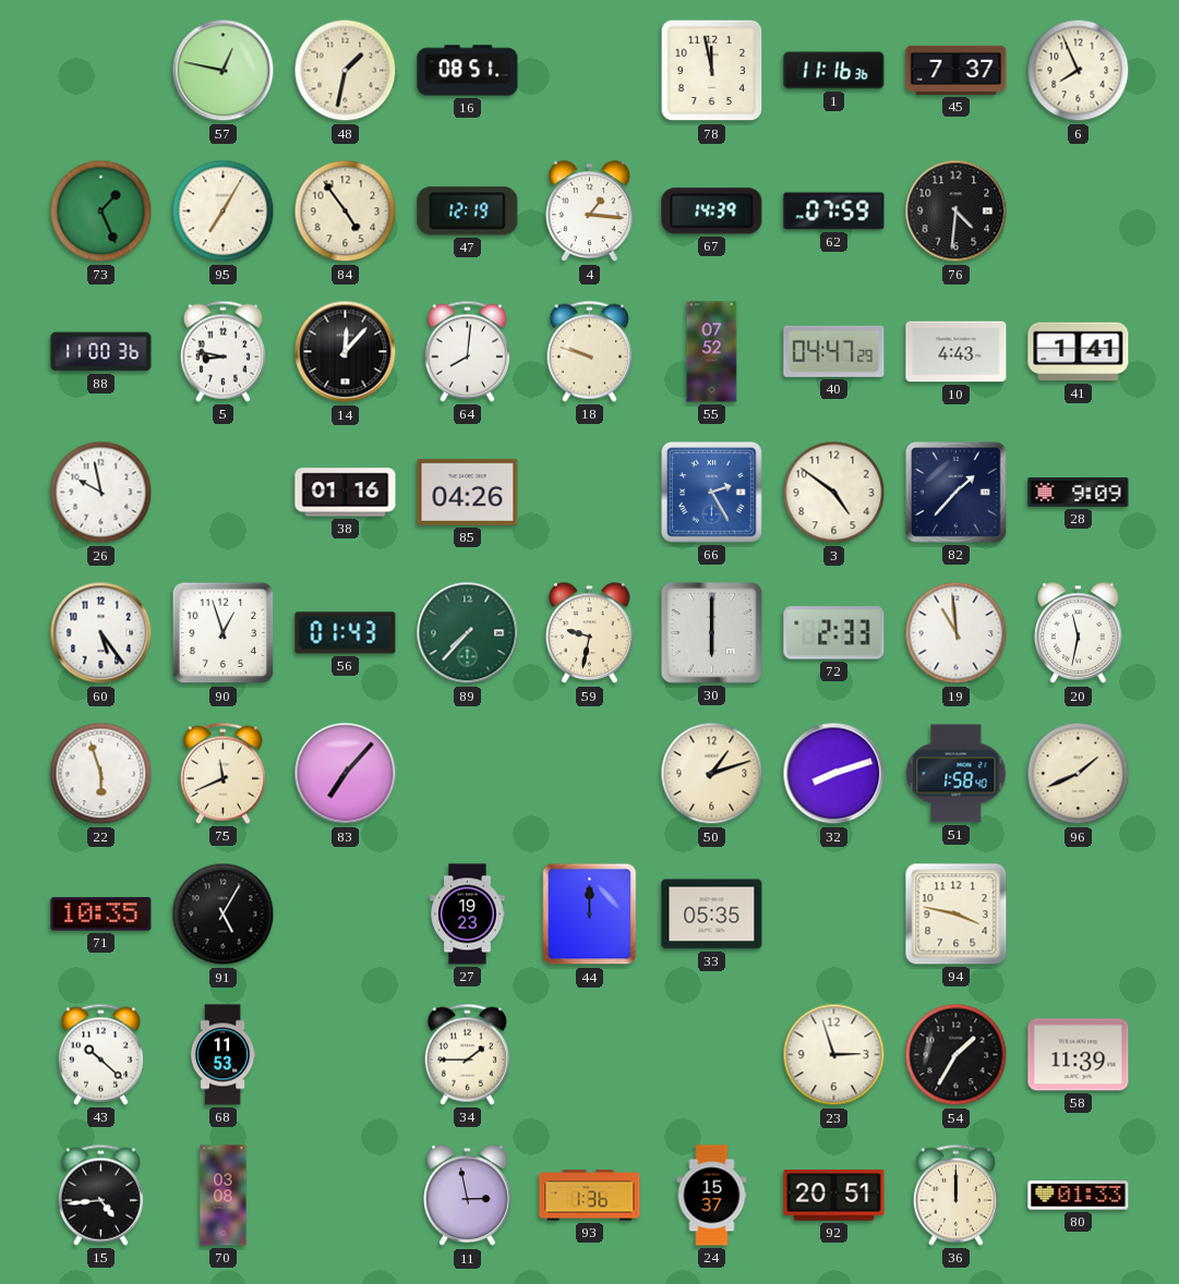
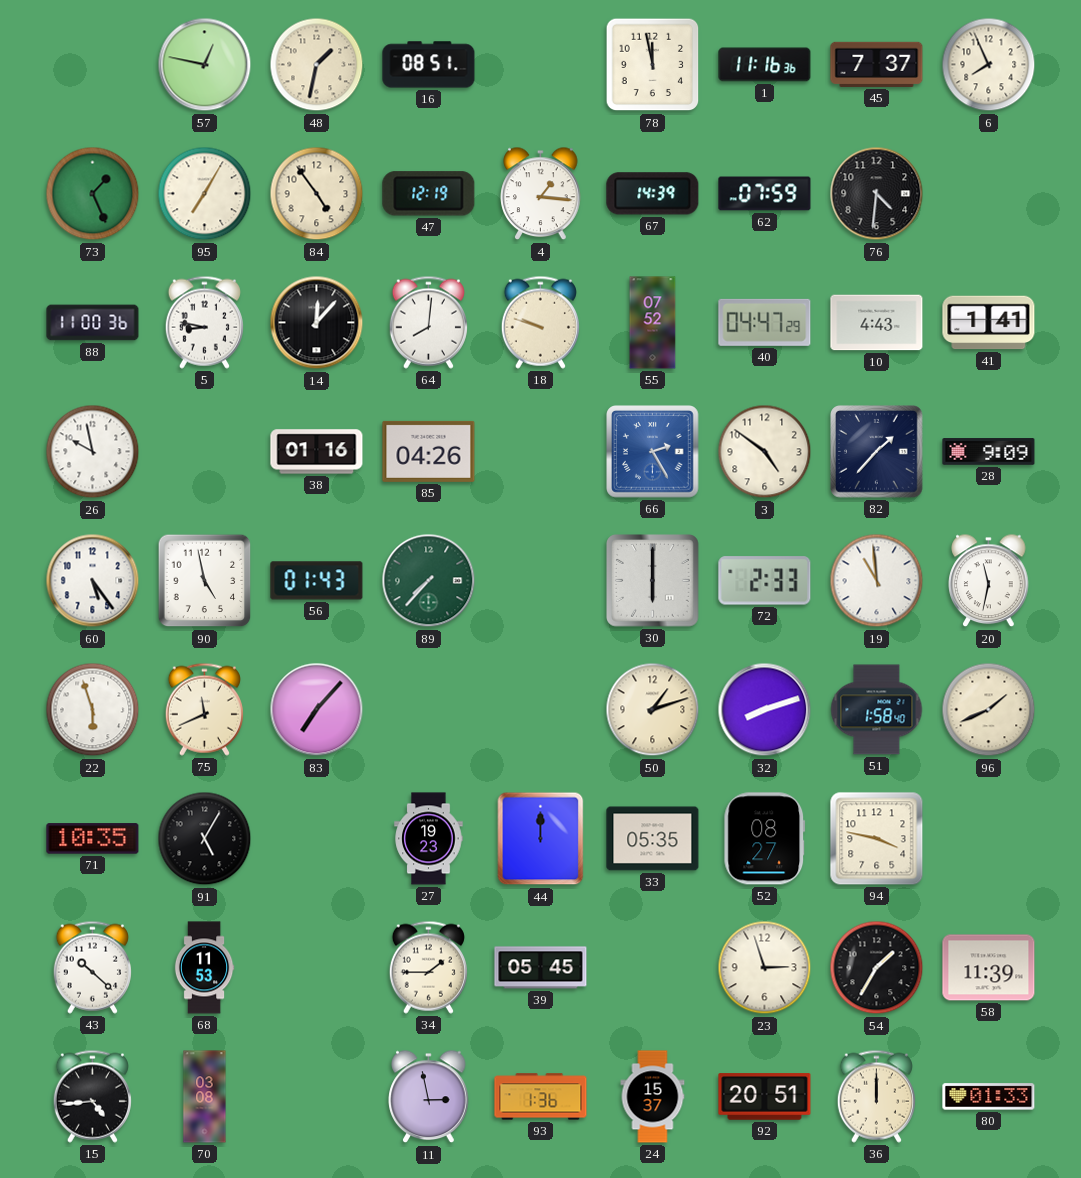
90: 12:57 -> 4:58
59: 9:32 -> none
52: none -> 08:27
39: none -> 05:45
